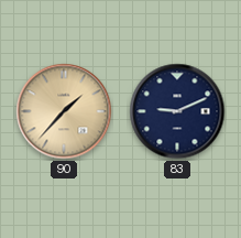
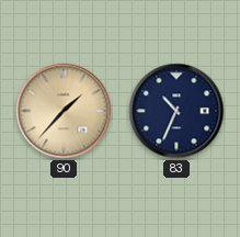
83: 9:11 -> 10:34
